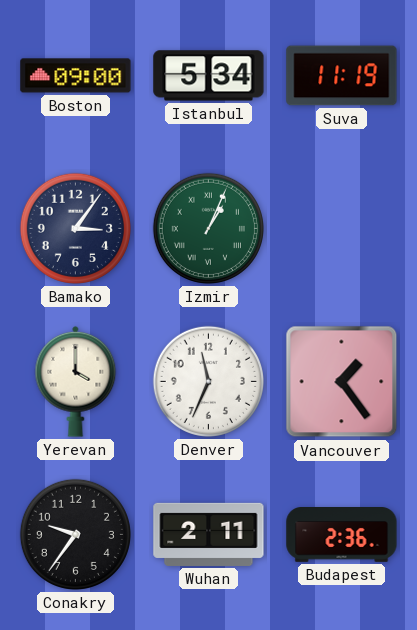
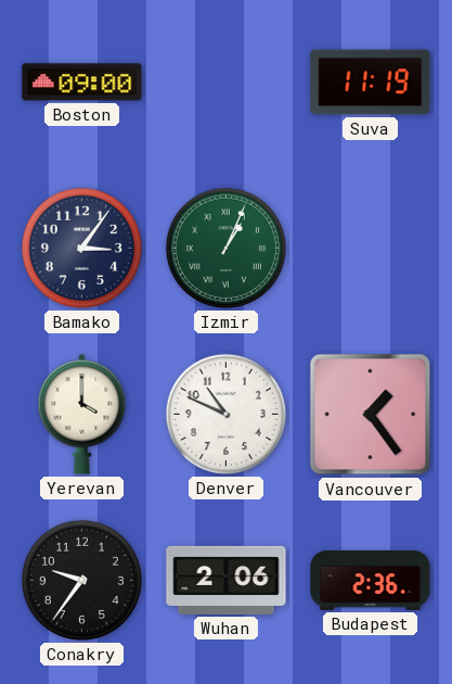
Istanbul: 5:34 -> none
Denver: 11:34 -> 10:49
Wuhan: 2:11 -> 2:06
